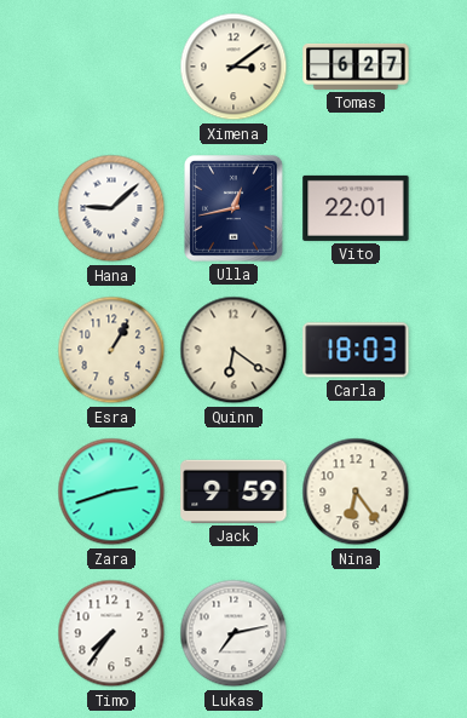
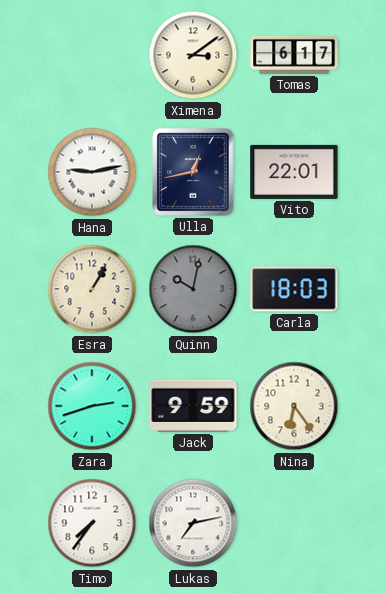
Tomas: 6:27 -> 6:17
Hana: 9:08 -> 9:13
Quinn: 6:21 -> 10:02
Quinn dial: cream -> grey
